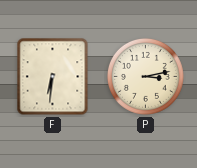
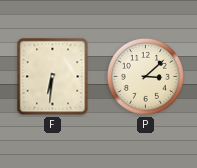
P: 3:13 -> 3:08
